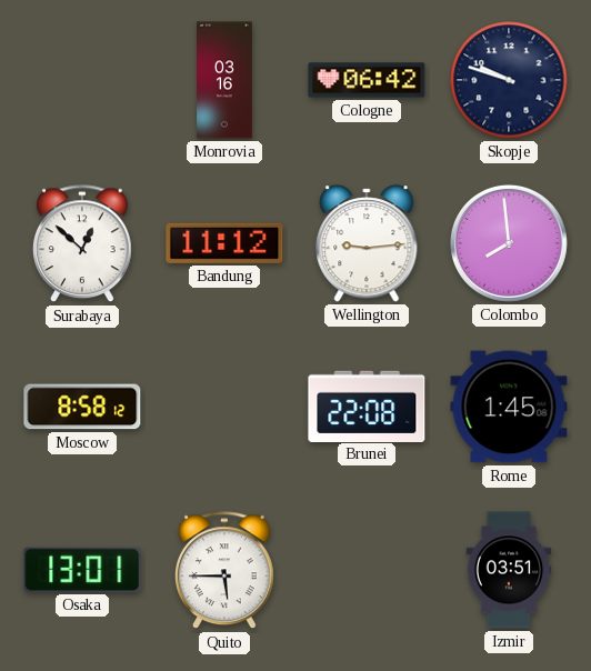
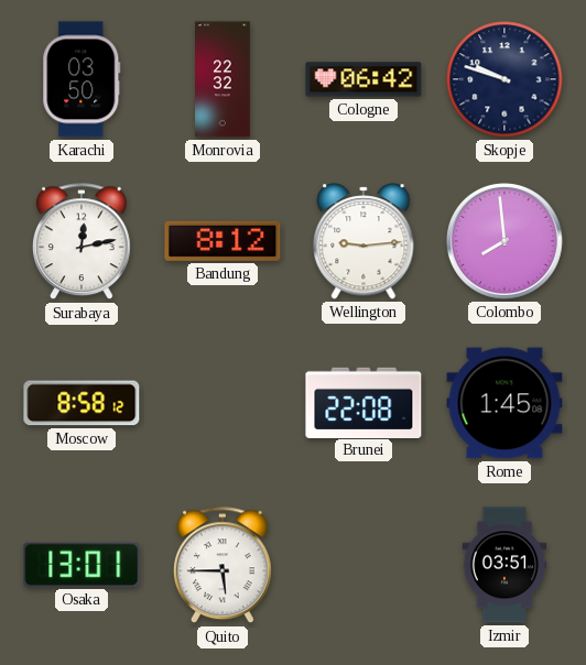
Karachi: none -> 03:50
Monrovia: 03:16 -> 22:32
Surabaya: 12:52 -> 12:13
Bandung: 11:12 -> 8:12
